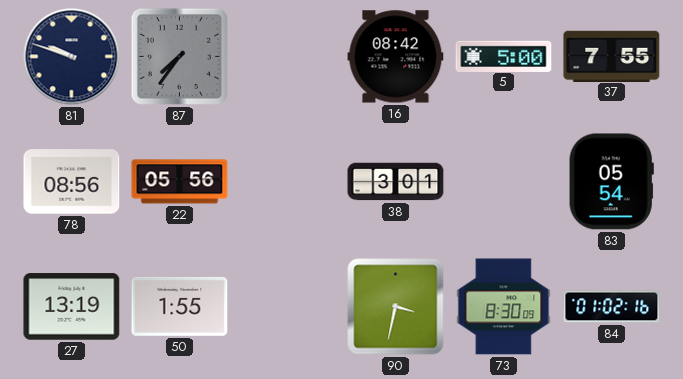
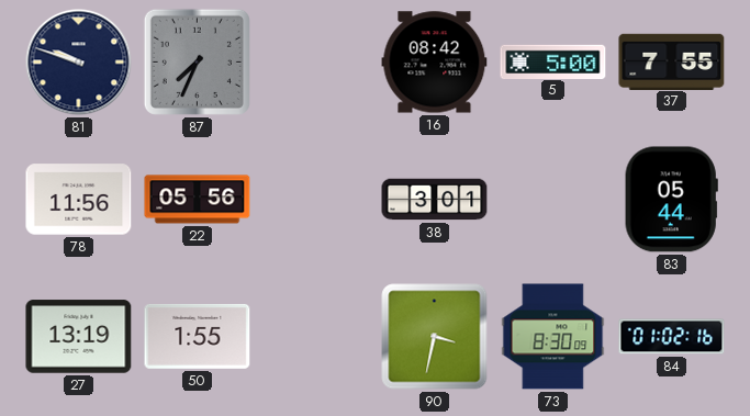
87: 7:36 -> 7:34
78: 08:56 -> 11:56
83: 05:54 -> 05:44
